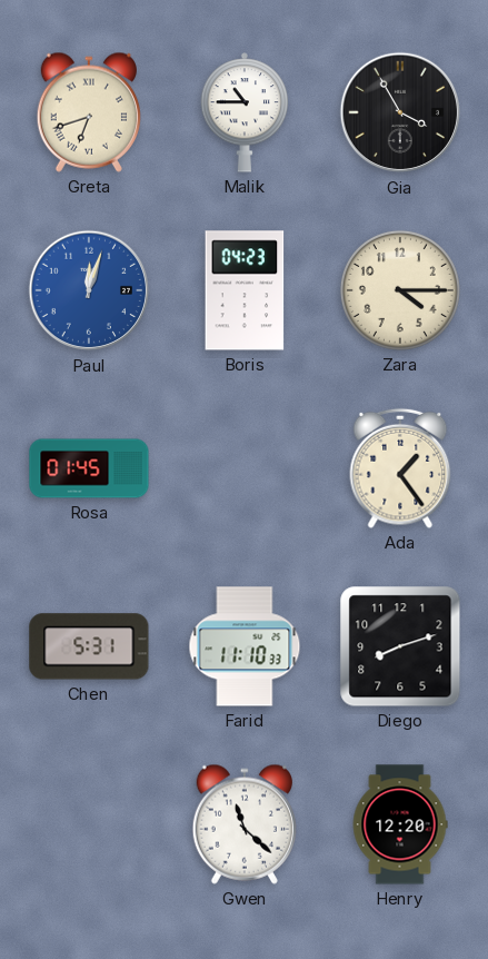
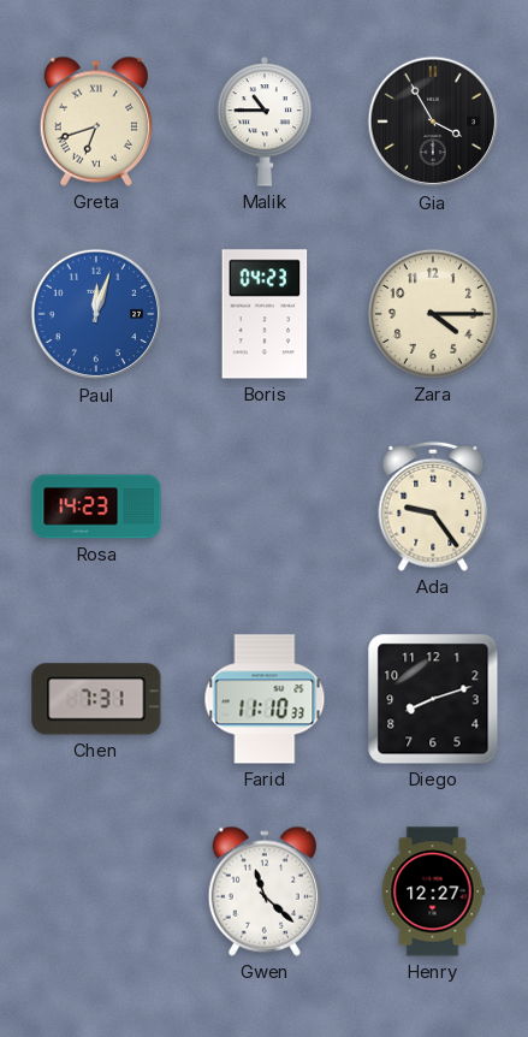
Rosa: 01:45 -> 14:23
Ada: 1:24 -> 9:24
Chen: 5:31 -> 7:31
Henry: 12:20 -> 12:27
